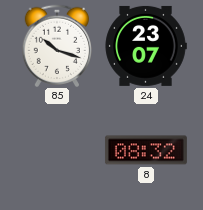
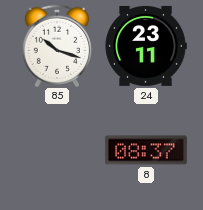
24: 23:07 -> 23:11
8: 08:32 -> 08:37
